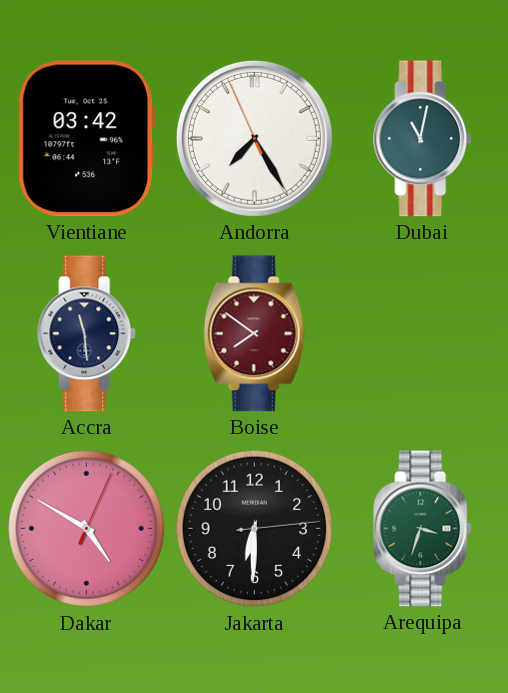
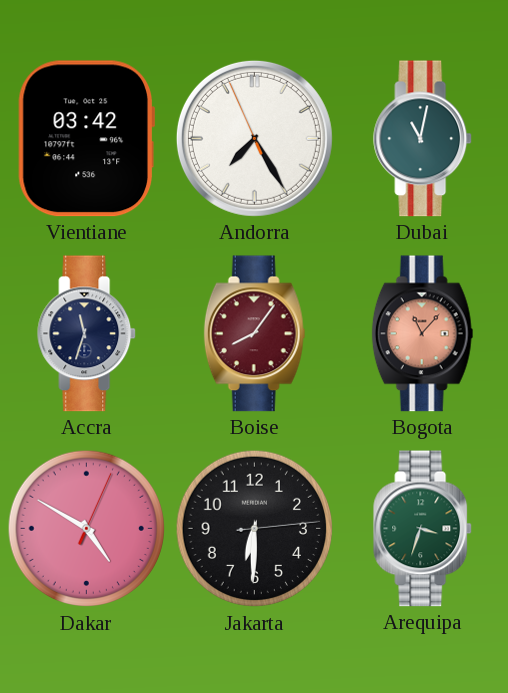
Accra: 11:29 -> 11:33
Boise: 7:51 -> 8:06
Bogota: none -> 11:07
